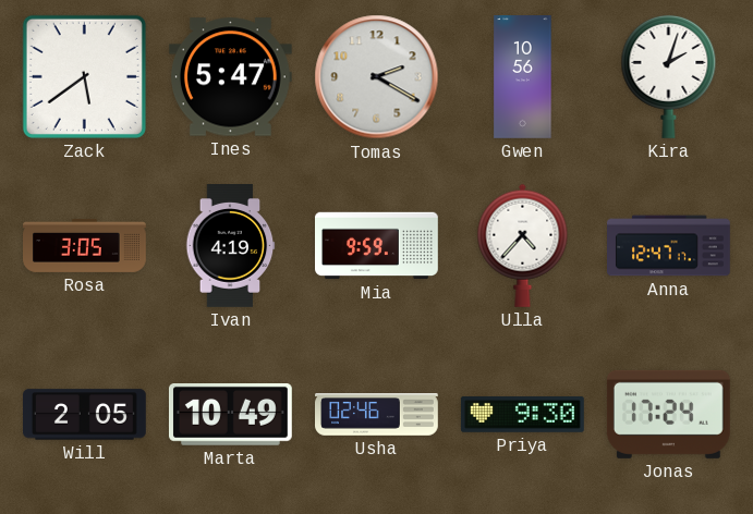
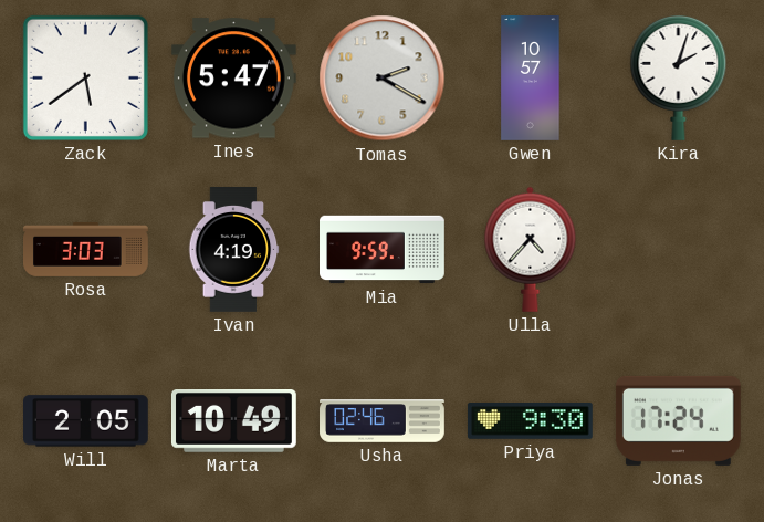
Gwen: 10:56 -> 10:57
Rosa: 3:05 -> 3:03
Anna: 12:47 -> none
